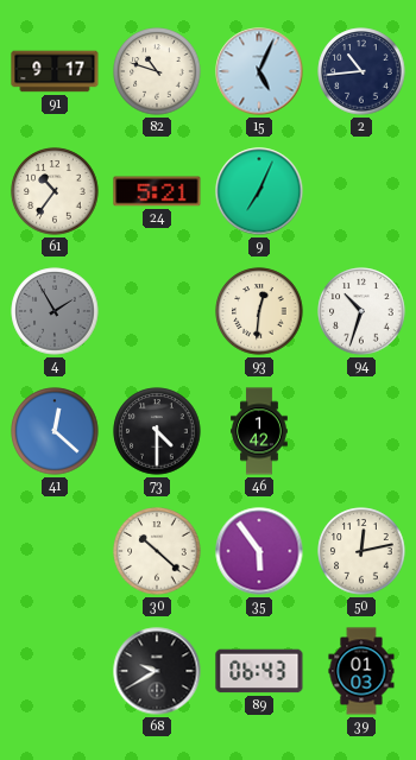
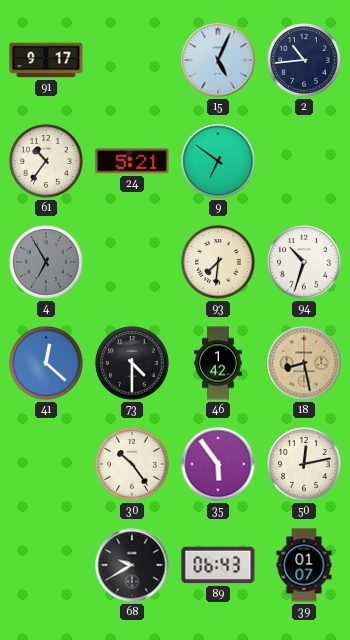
82: 10:48 -> none
9: 7:04 -> 6:51
4: 1:55 -> 6:55
93: 12:31 -> 7:31
18: none -> 8:28
30: 10:22 -> 10:24
39: 01:03 -> 01:07
